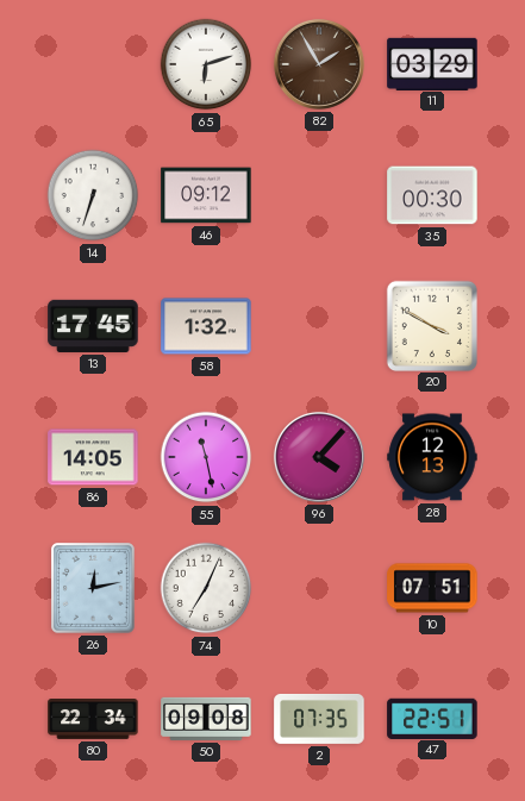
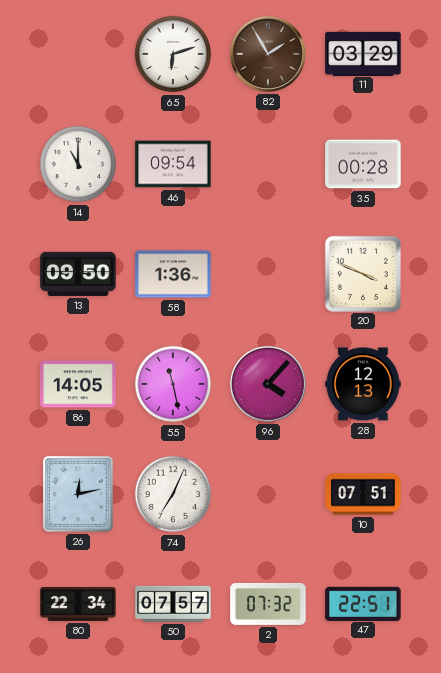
14: 6:33 -> 11:00
46: 09:12 -> 09:54
35: 00:30 -> 00:28
13: 17:45 -> 09:50
58: 1:32 -> 1:36
20: 3:50 -> 3:49
50: 09:08 -> 07:57
2: 07:35 -> 07:32
